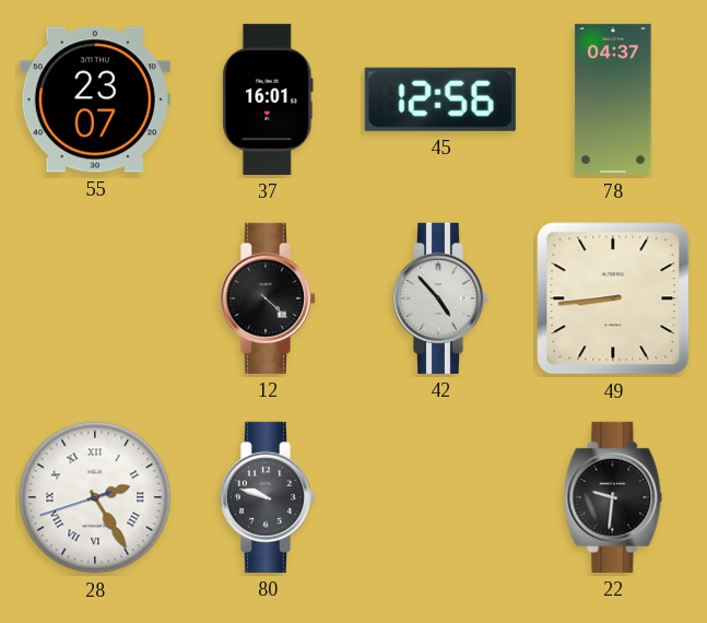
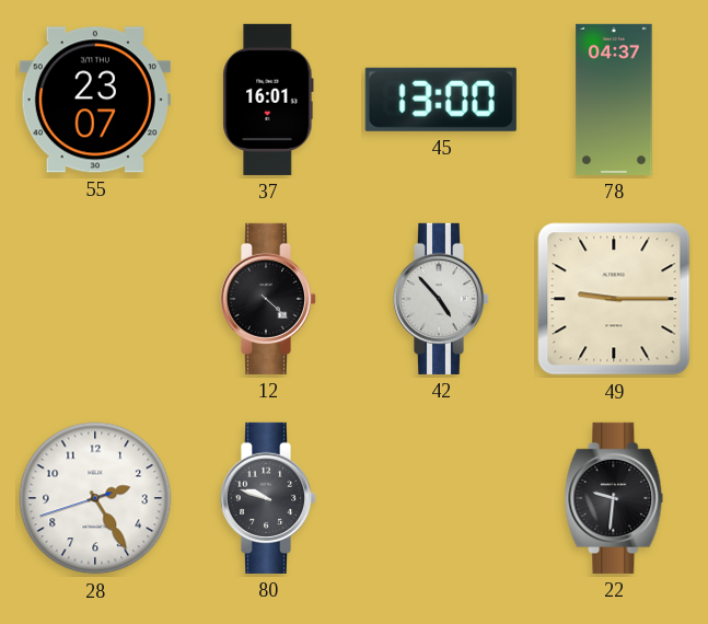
45: 12:56 -> 13:00
49: 8:44 -> 9:15
28 numerals: Roman -> Arabic
